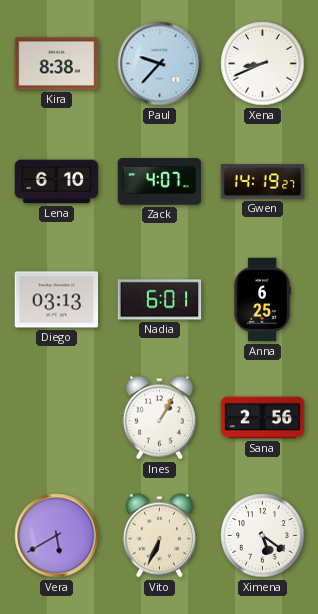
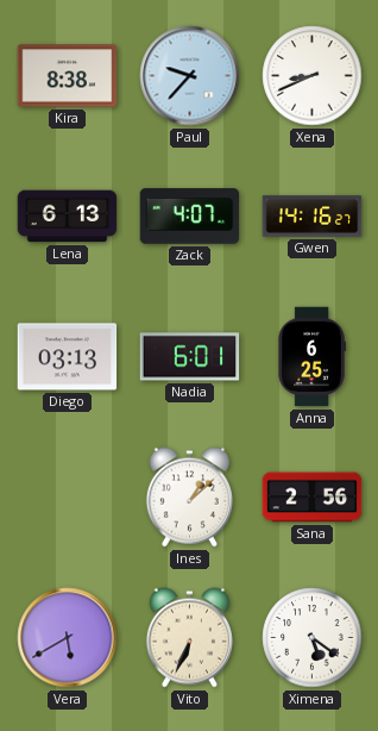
Lena: 6:10 -> 6:13
Gwen: 14:19 -> 14:16
Ines: 1:05 -> 1:08
